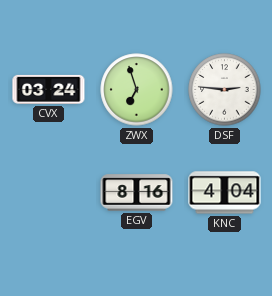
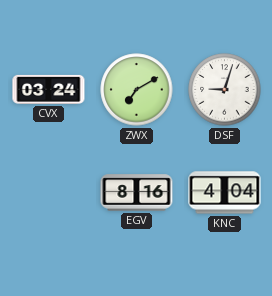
ZWX: 6:57 -> 7:10
DSF: 2:46 -> 9:03
